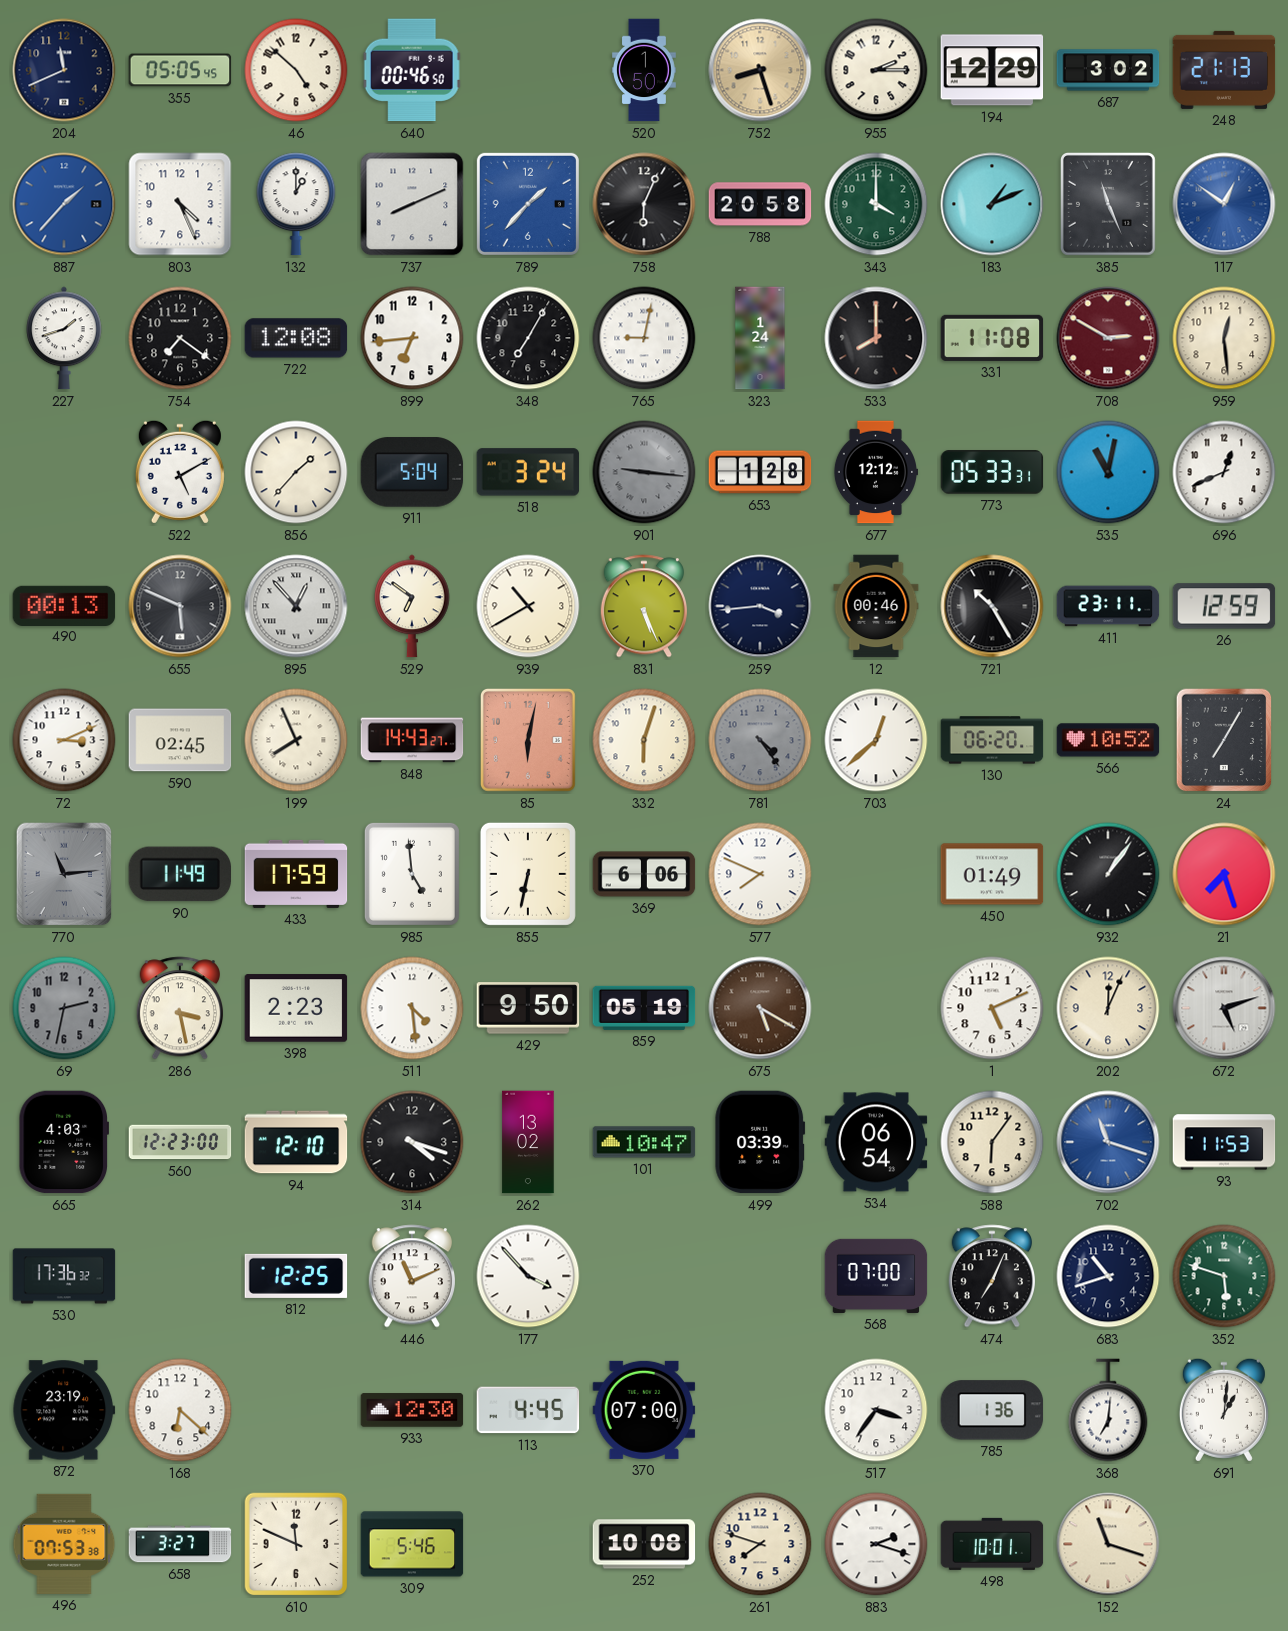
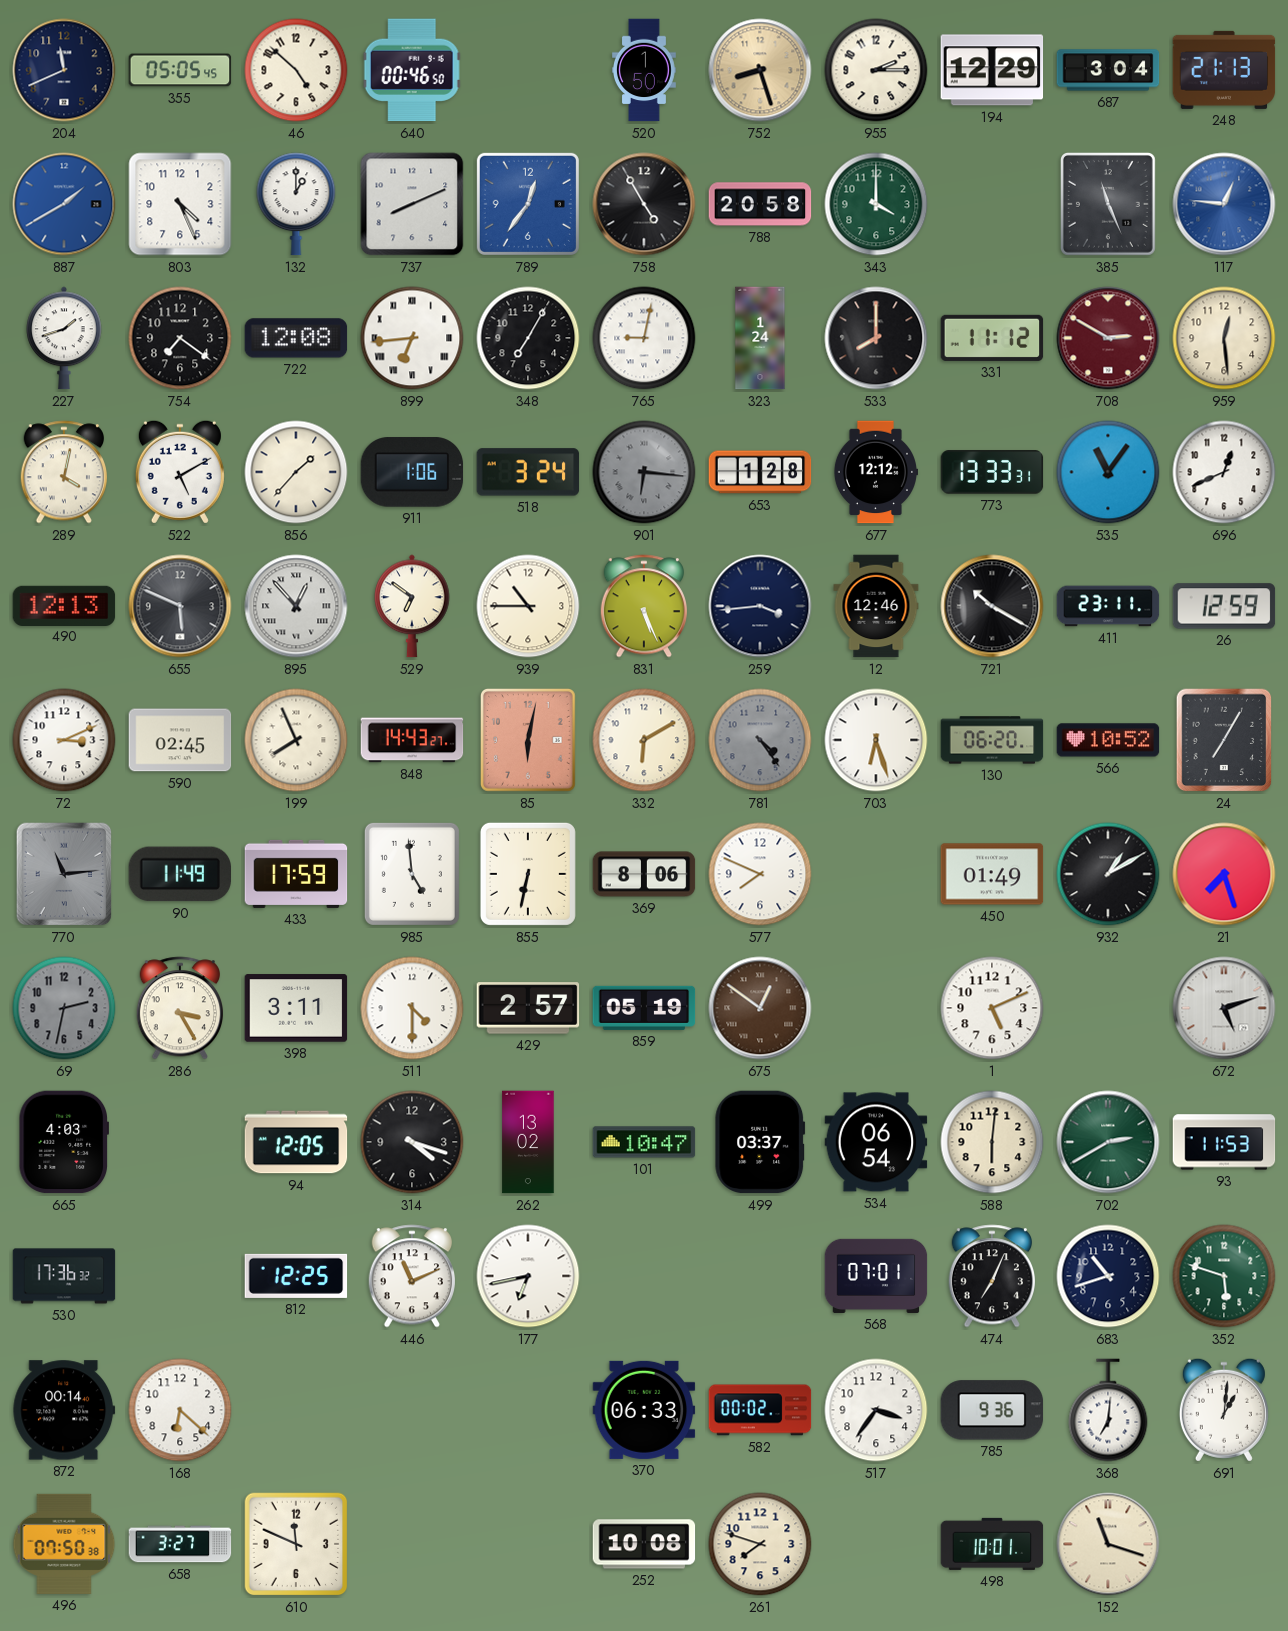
687: 3:02 -> 3:04
887: 1:37 -> 1:40
789: 1:37 -> 12:36
758: 6:04 -> 4:55
183: 1:11 -> none
117: 12:51 -> 12:46
899 numerals: Arabic -> Roman
331: 11:08 -> 11:12
289: none -> 4:02
911: 5:04 -> 1:06
901: 9:16 -> 6:16
773: 05:33 -> 13:33
535: 11:02 -> 11:06
490: 00:13 -> 12:13
939: 10:40 -> 10:45
12: 00:46 -> 12:46
721: 10:25 -> 10:20
332: 6:03 -> 6:10
703: 12:38 -> 6:27
369: 6:06 -> 8:06
932: 1:06 -> 1:10
286: 3:28 -> 3:25
398: 2:23 -> 3:11
511: 4:29 -> 4:30
429: 9:50 -> 2:57
675: 5:20 -> 12:51
202: 12:04 -> none
560: 12:23 -> none
94: 12:10 -> 12:05
499: 03:39 -> 03:37
588: 6:06 -> 6:01
702: 11:18 -> 2:40
702 dial: blue -> green
177: 3:53 -> 6:43
568: 07:00 -> 07:01
872: 23:19 -> 00:14
933: 12:30 -> none
113: 4:45 -> none
370: 07:00 -> 06:33
582: none -> 00:02
785: 1:36 -> 9:36
496: 07:53 -> 07:50
309: 5:46 -> none
883: 2:18 -> none
